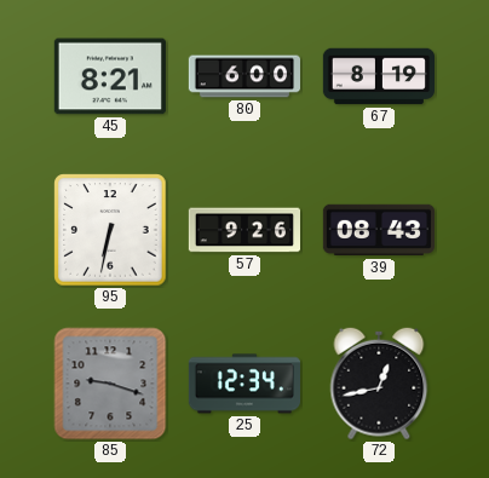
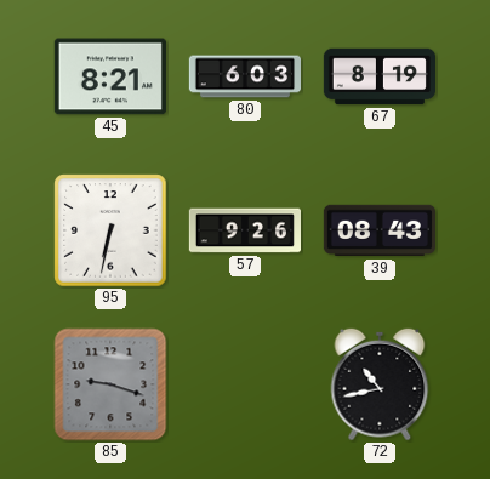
80: 6:00 -> 6:03
25: 12:34 -> none
72: 12:43 -> 10:43
